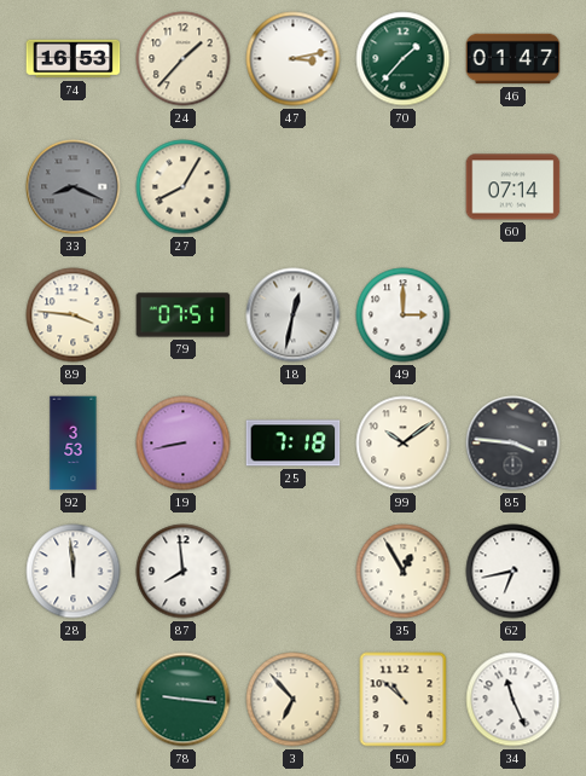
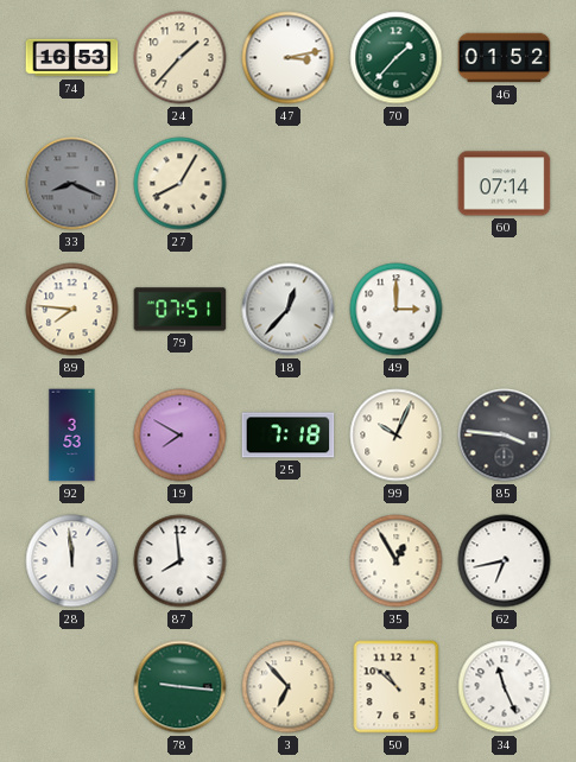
46: 01:47 -> 01:52
89: 3:46 -> 7:46
18: 12:32 -> 12:37
19: 8:43 -> 7:50
99: 10:09 -> 10:04
